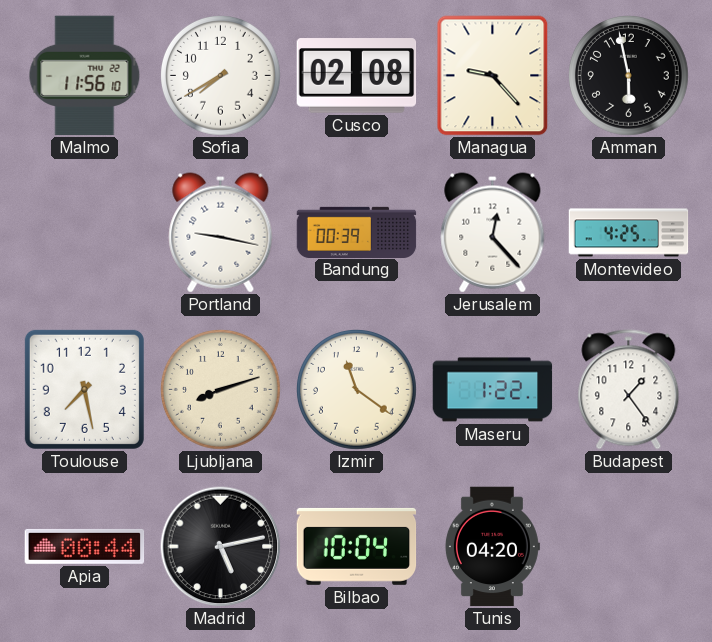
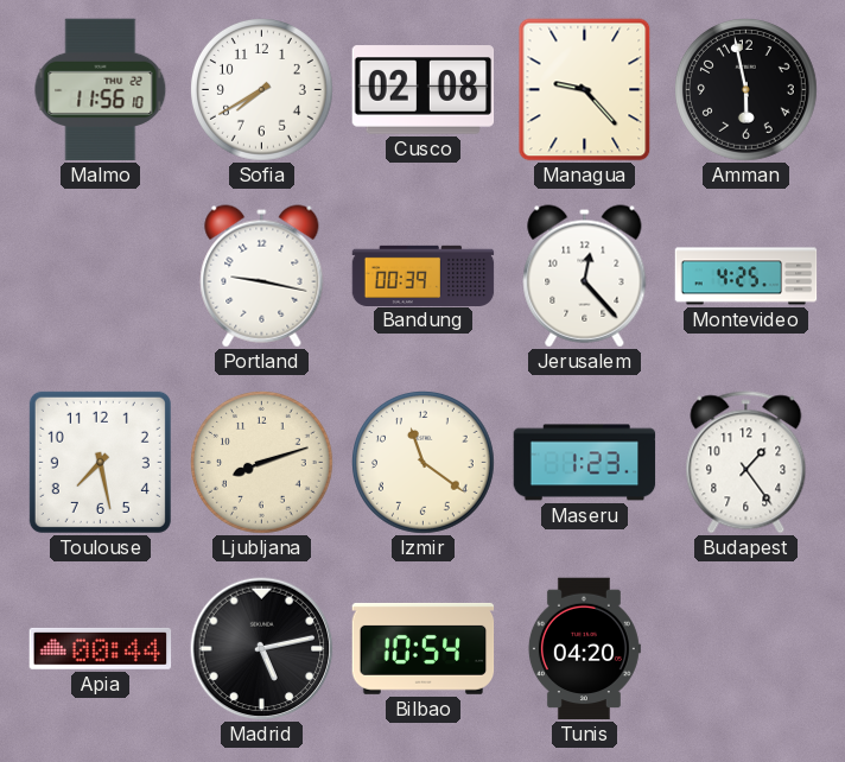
Maseru: 1:22 -> 1:23
Bilbao: 10:04 -> 10:54
